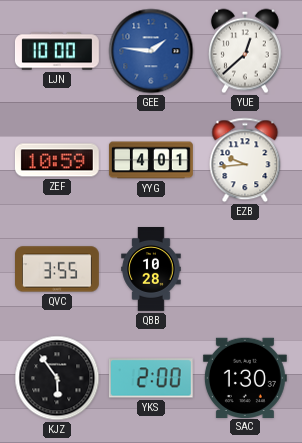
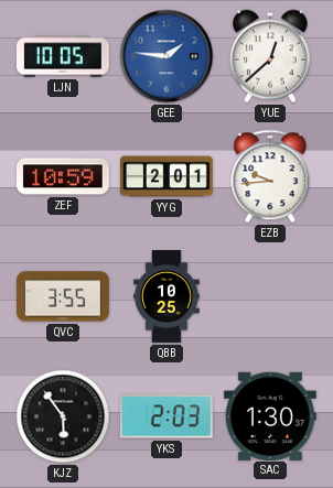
LJN: 10:00 -> 10:05
YYG: 4:01 -> 2:01
QBB: 10:28 -> 10:25
YKS: 2:00 -> 2:03
